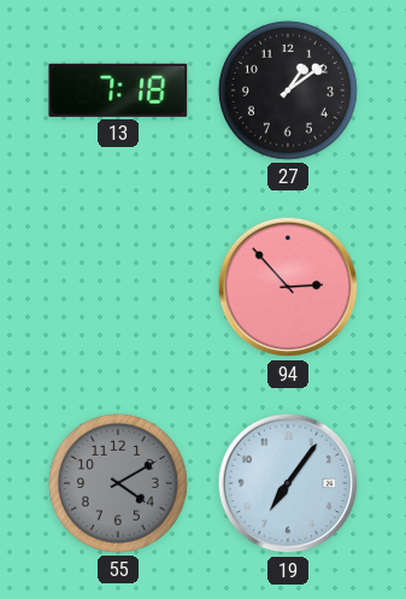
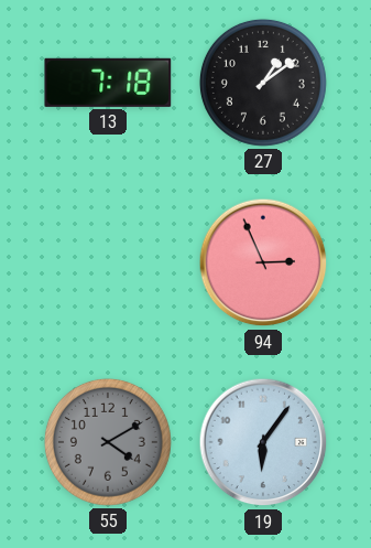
94: 2:53 -> 2:56
19: 7:06 -> 6:06
